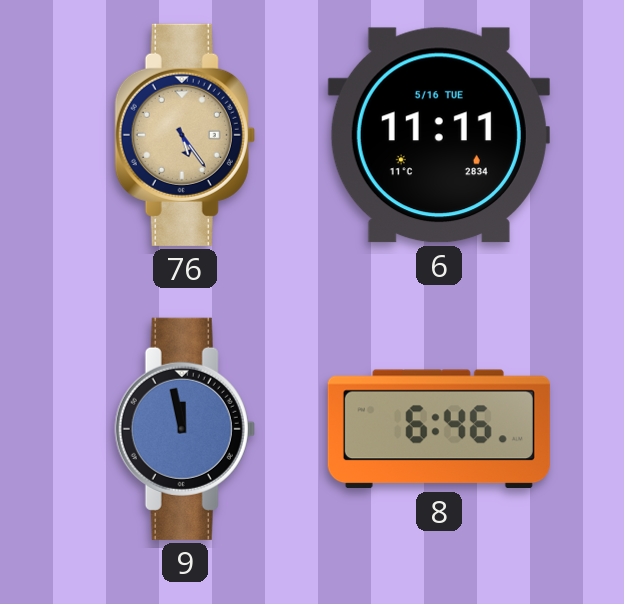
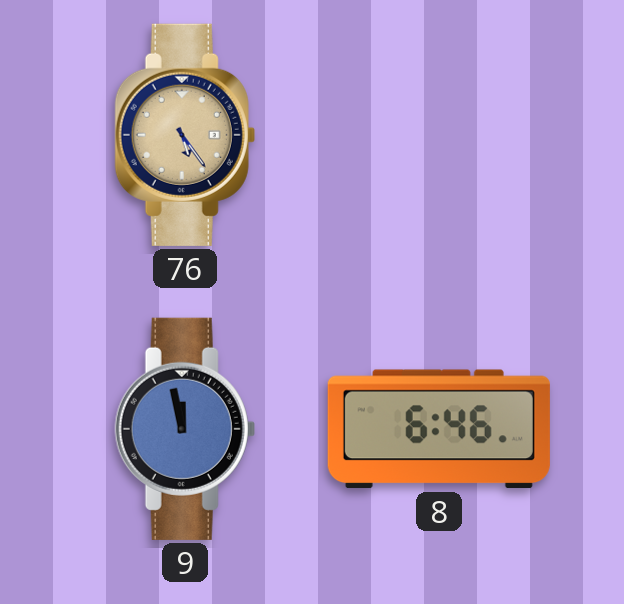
6: 11:11 -> none
